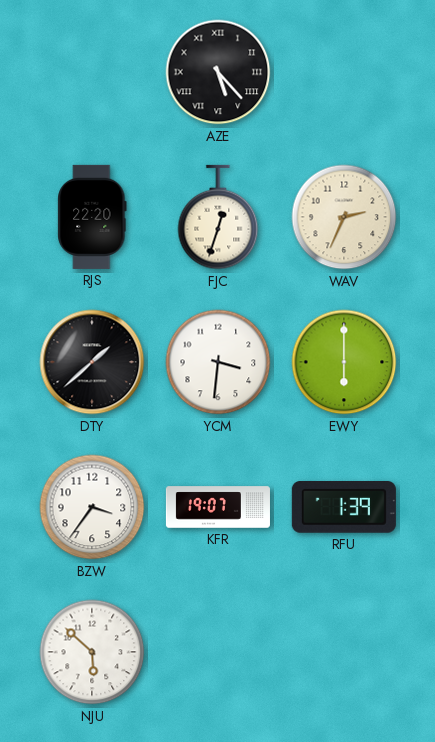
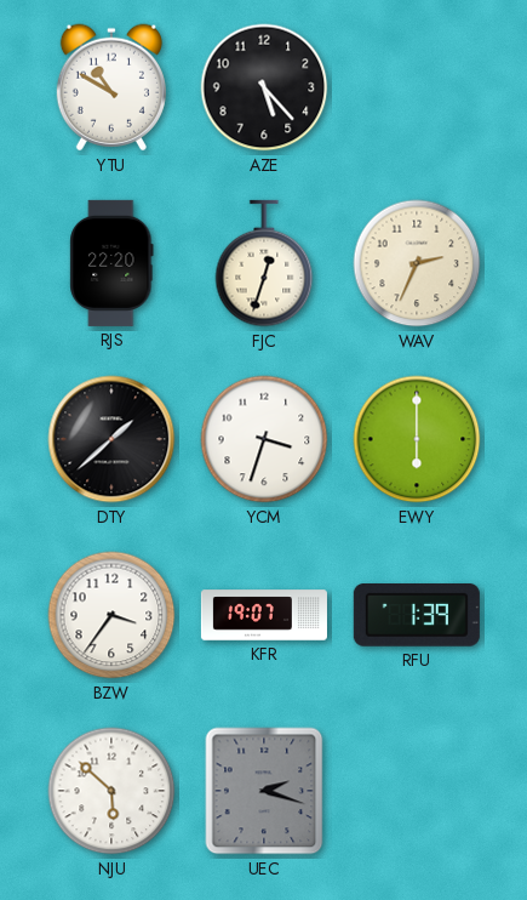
YTU: none -> 10:50
AZE numerals: Roman -> Arabic
YCM: 3:31 -> 3:33
UEC: none -> 2:18
